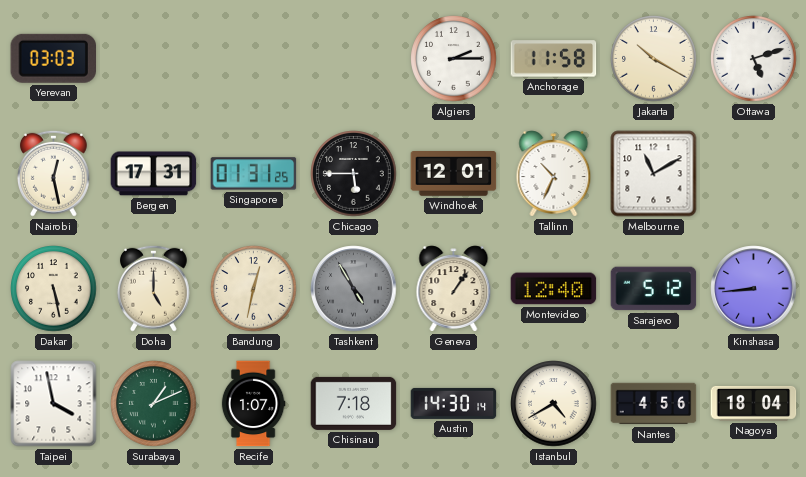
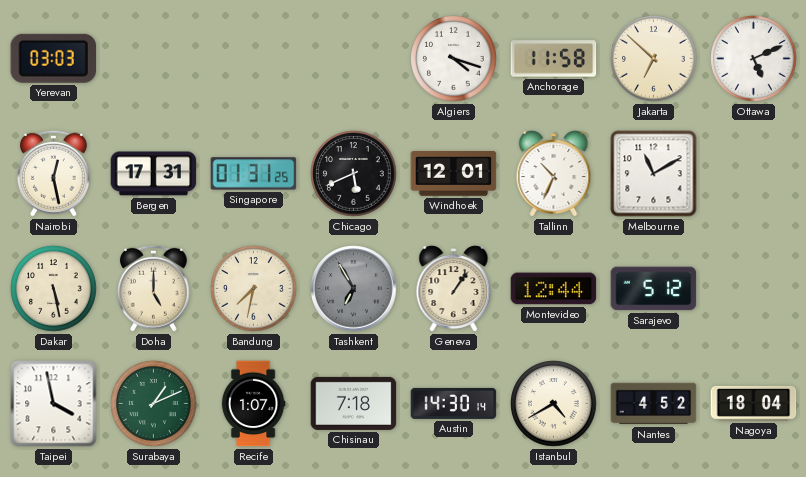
Algiers: 2:15 -> 4:18
Jakarta: 10:20 -> 6:52
Ottawa: 5:12 -> 5:11
Chicago: 5:45 -> 5:41
Bandung: 12:32 -> 7:32
Tashkent: 4:55 -> 6:55
Montevideo: 12:40 -> 12:44
Kinshasa: 8:44 -> none
Nantes: 4:56 -> 4:52
